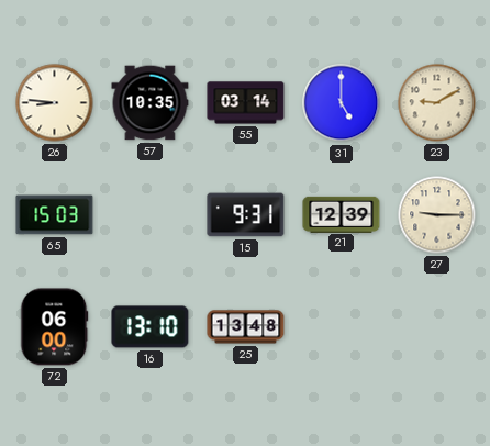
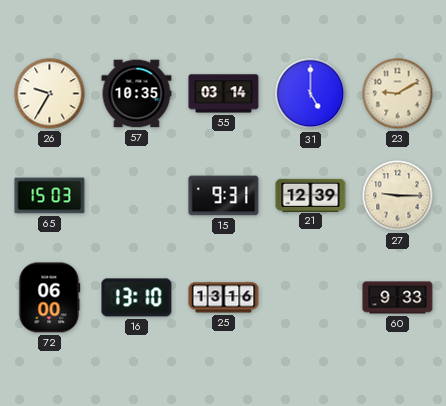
26: 8:46 -> 9:35
25: 13:48 -> 13:16
60: none -> 9:33
